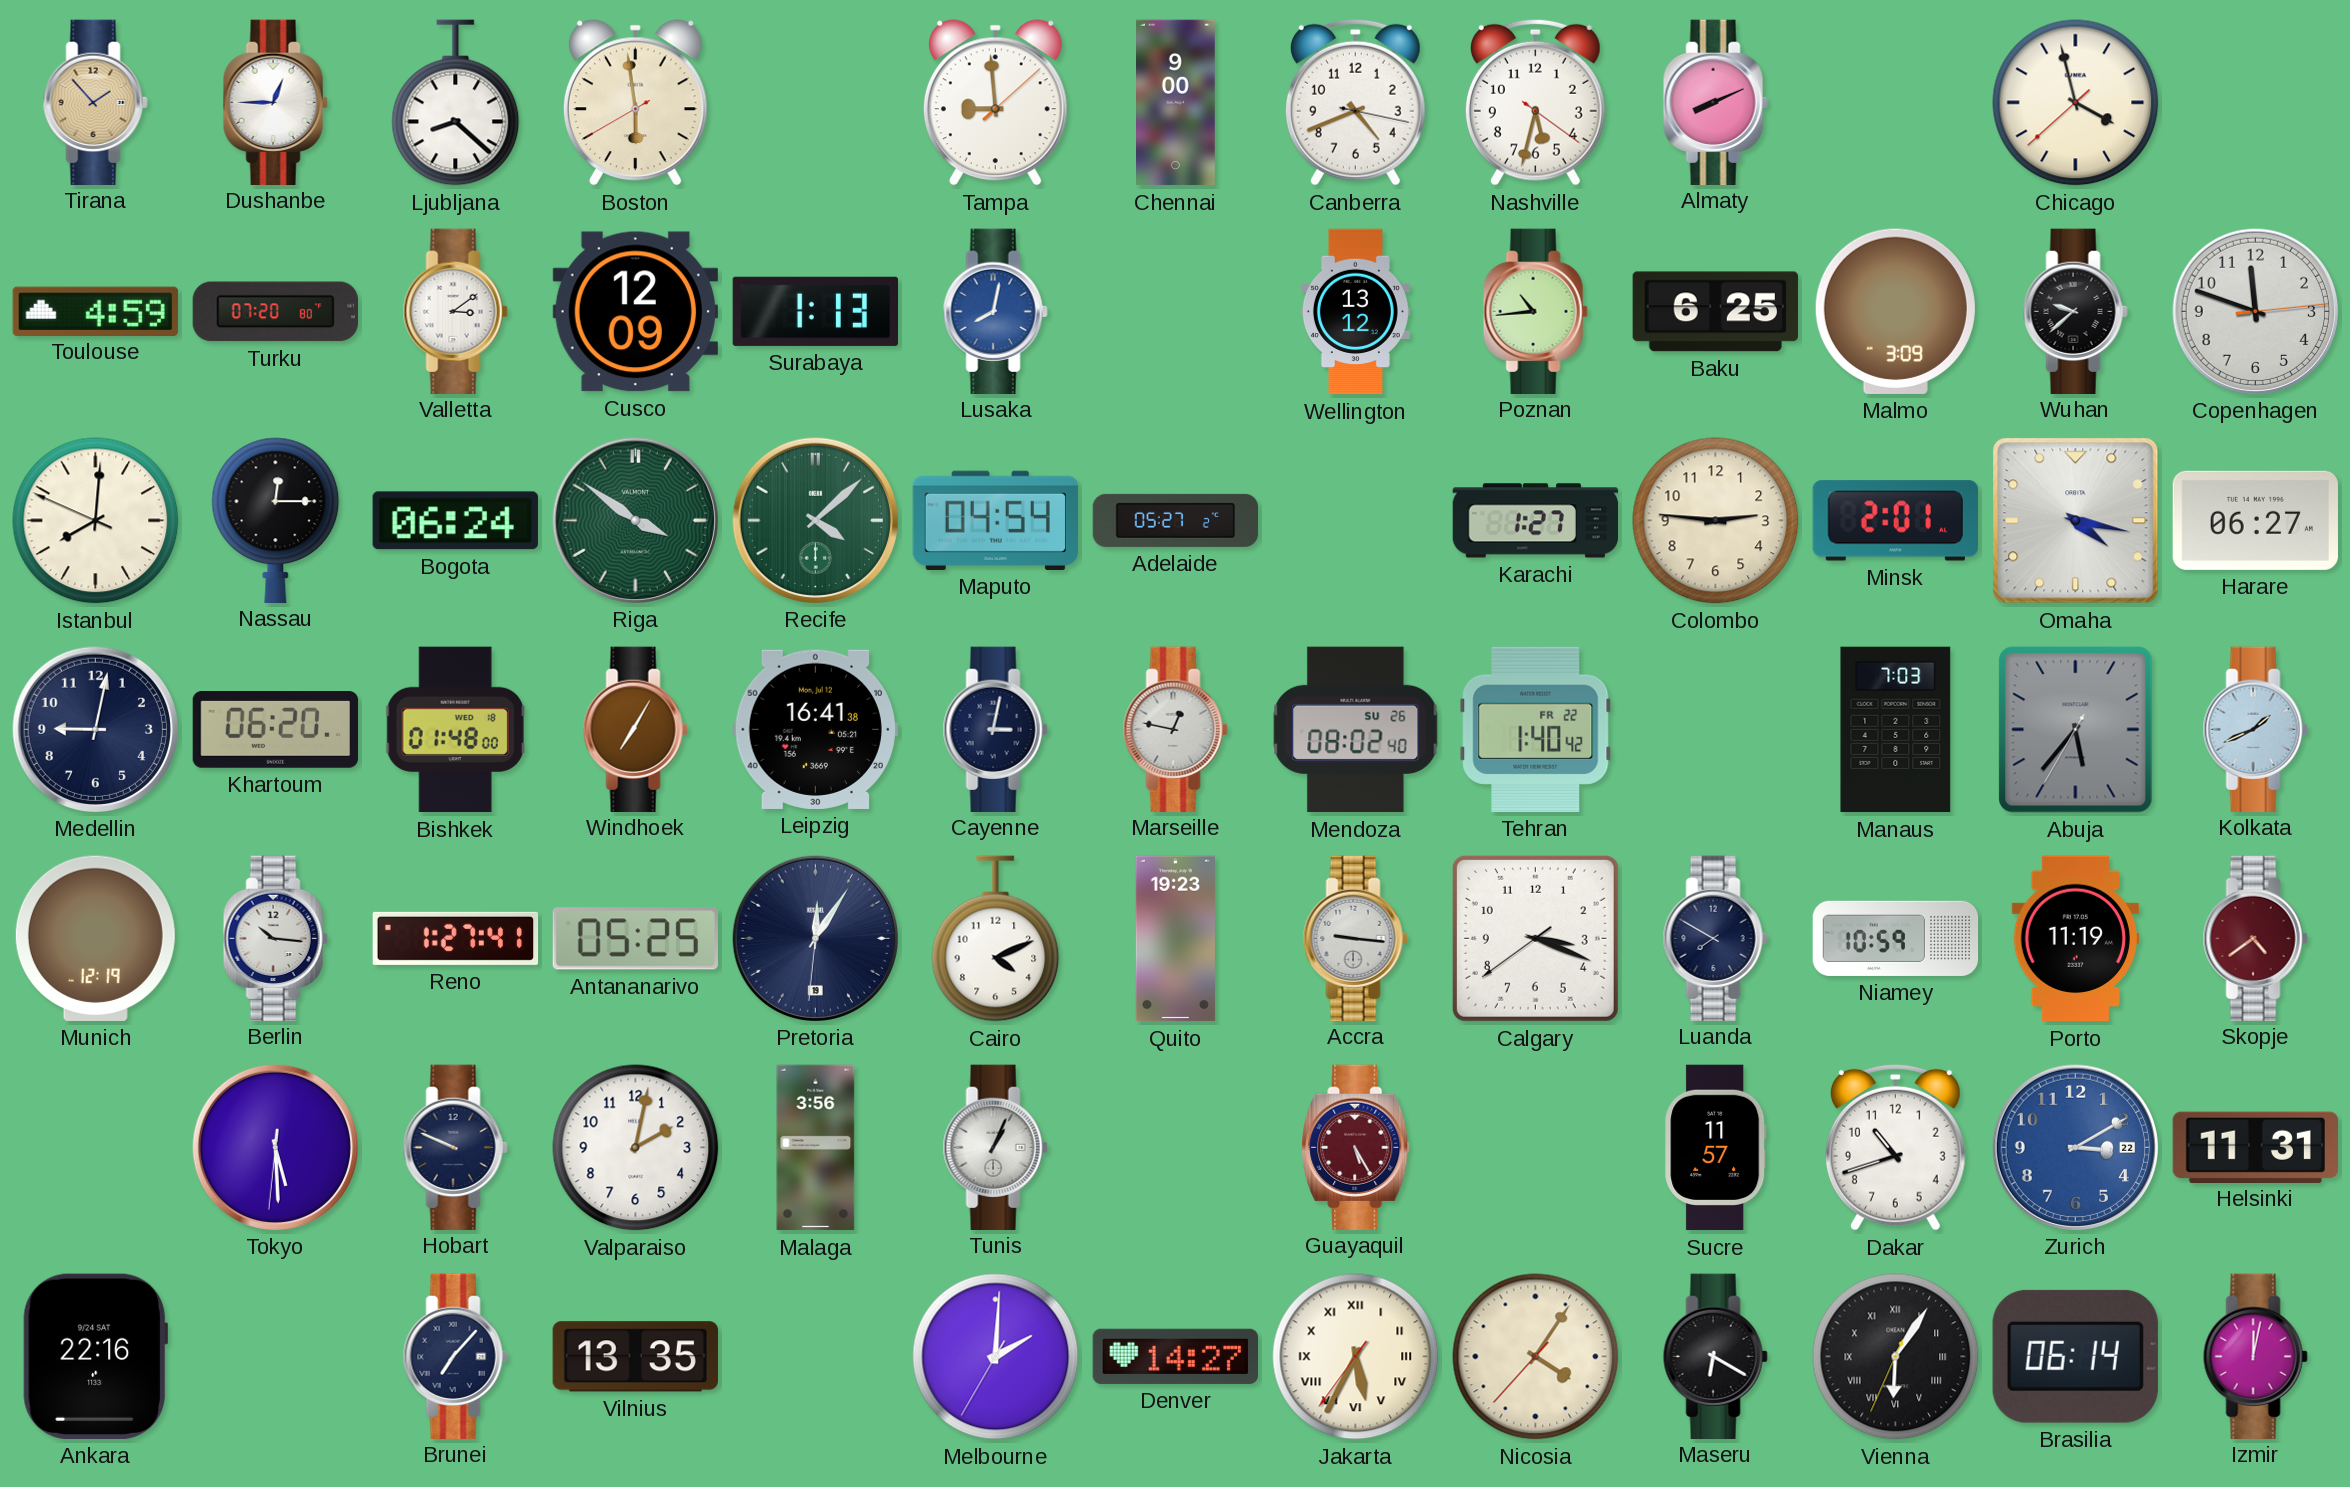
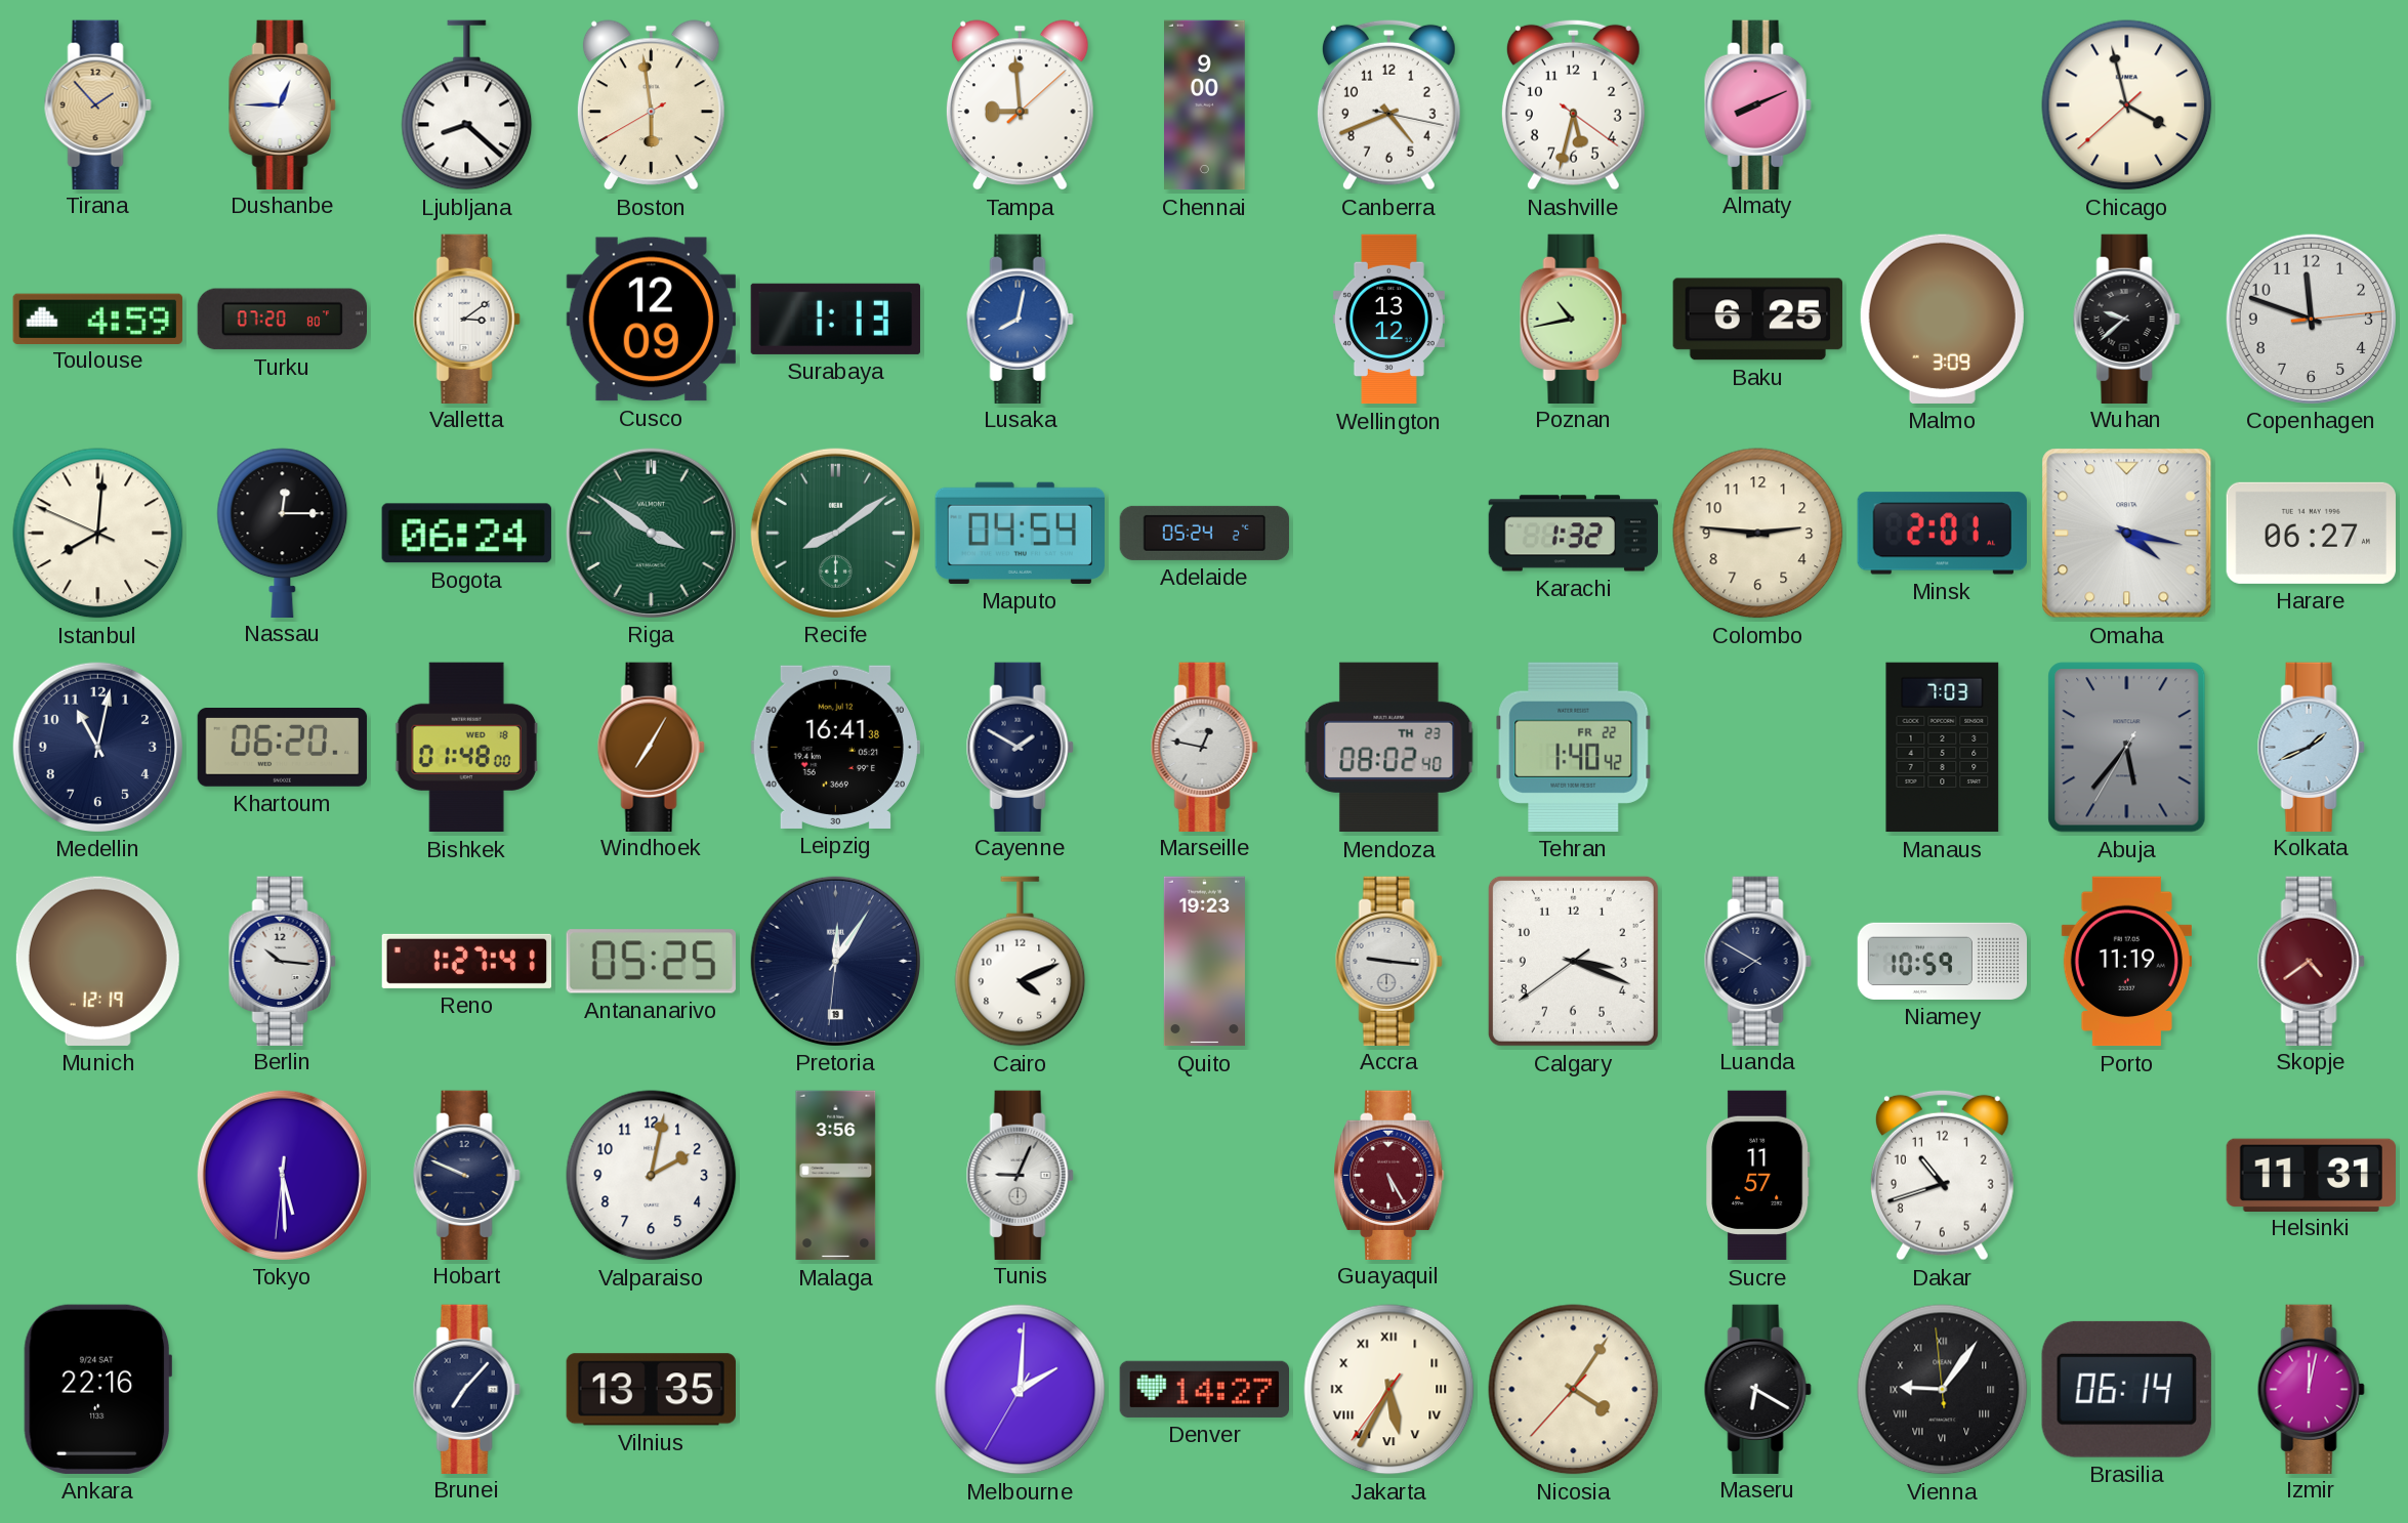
Poznan: 10:44 -> 10:43
Recife: 4:08 -> 8:09
Adelaide: 05:27 -> 05:24
Karachi: 1:27 -> 1:32
Medellin: 9:02 -> 11:02
Cayenne: 3:02 -> 1:50
Mendoza date: SU 26 -> TH 23
Tunis: 1:04 -> 9:04
Zurich: 3:10 -> none
Vienna: 6:05 -> 9:05
